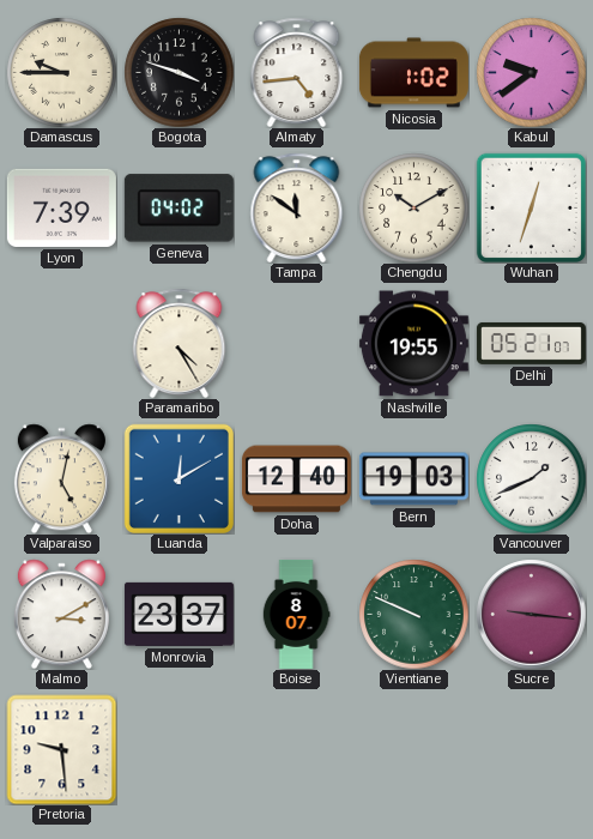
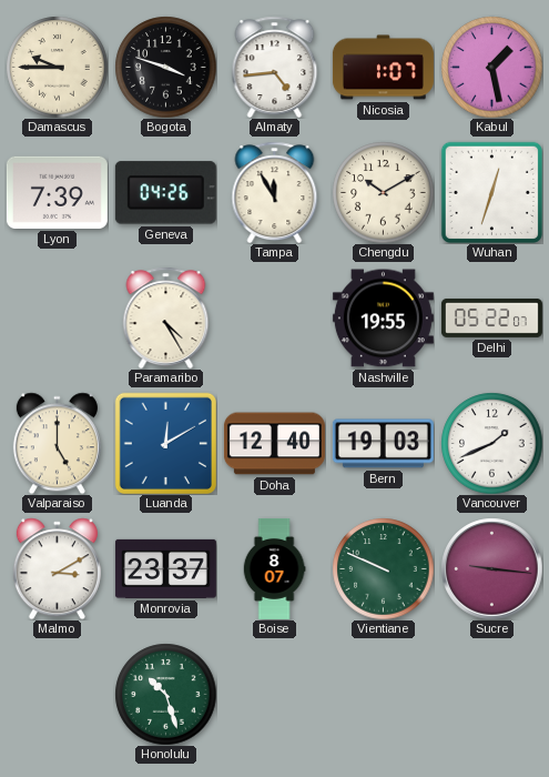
Nicosia: 1:02 -> 1:07
Kabul: 9:39 -> 1:28
Geneva: 04:02 -> 04:26
Tampa: 11:51 -> 11:55
Delhi: 05:21 -> 05:22
Valparaiso: 5:02 -> 5:00
Pretoria: 9:29 -> none
Honolulu: none -> 10:27
